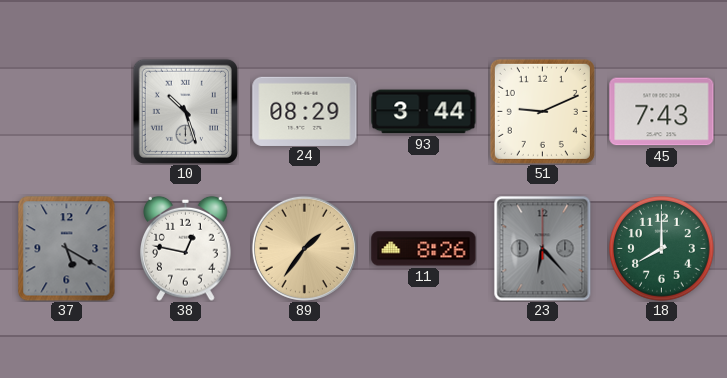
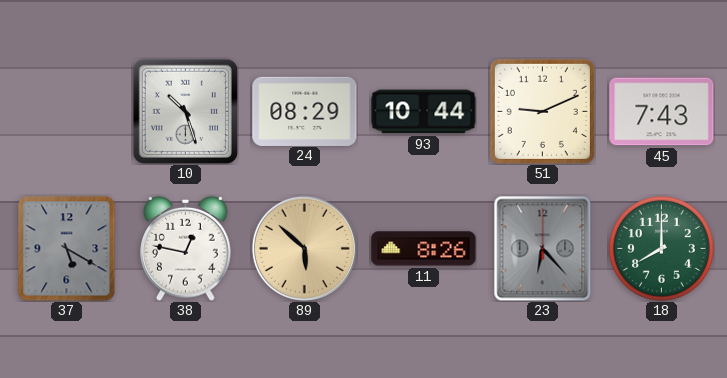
93: 3:44 -> 10:44
89: 1:36 -> 5:52
